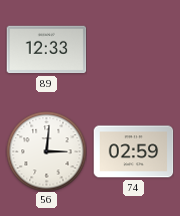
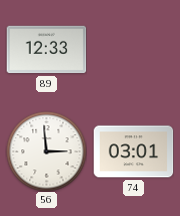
56: 3:01 -> 2:59
74: 02:59 -> 03:01
